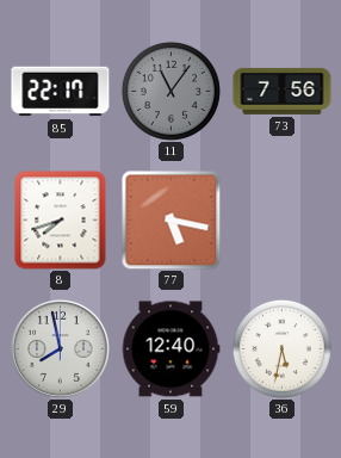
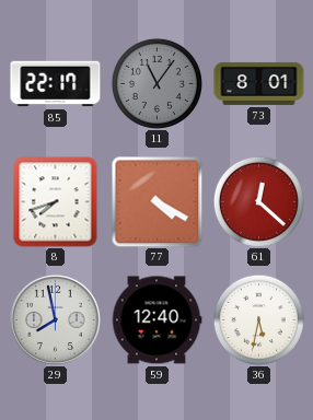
73: 7:56 -> 8:01
77: 5:17 -> 4:20
61: none -> 12:22
